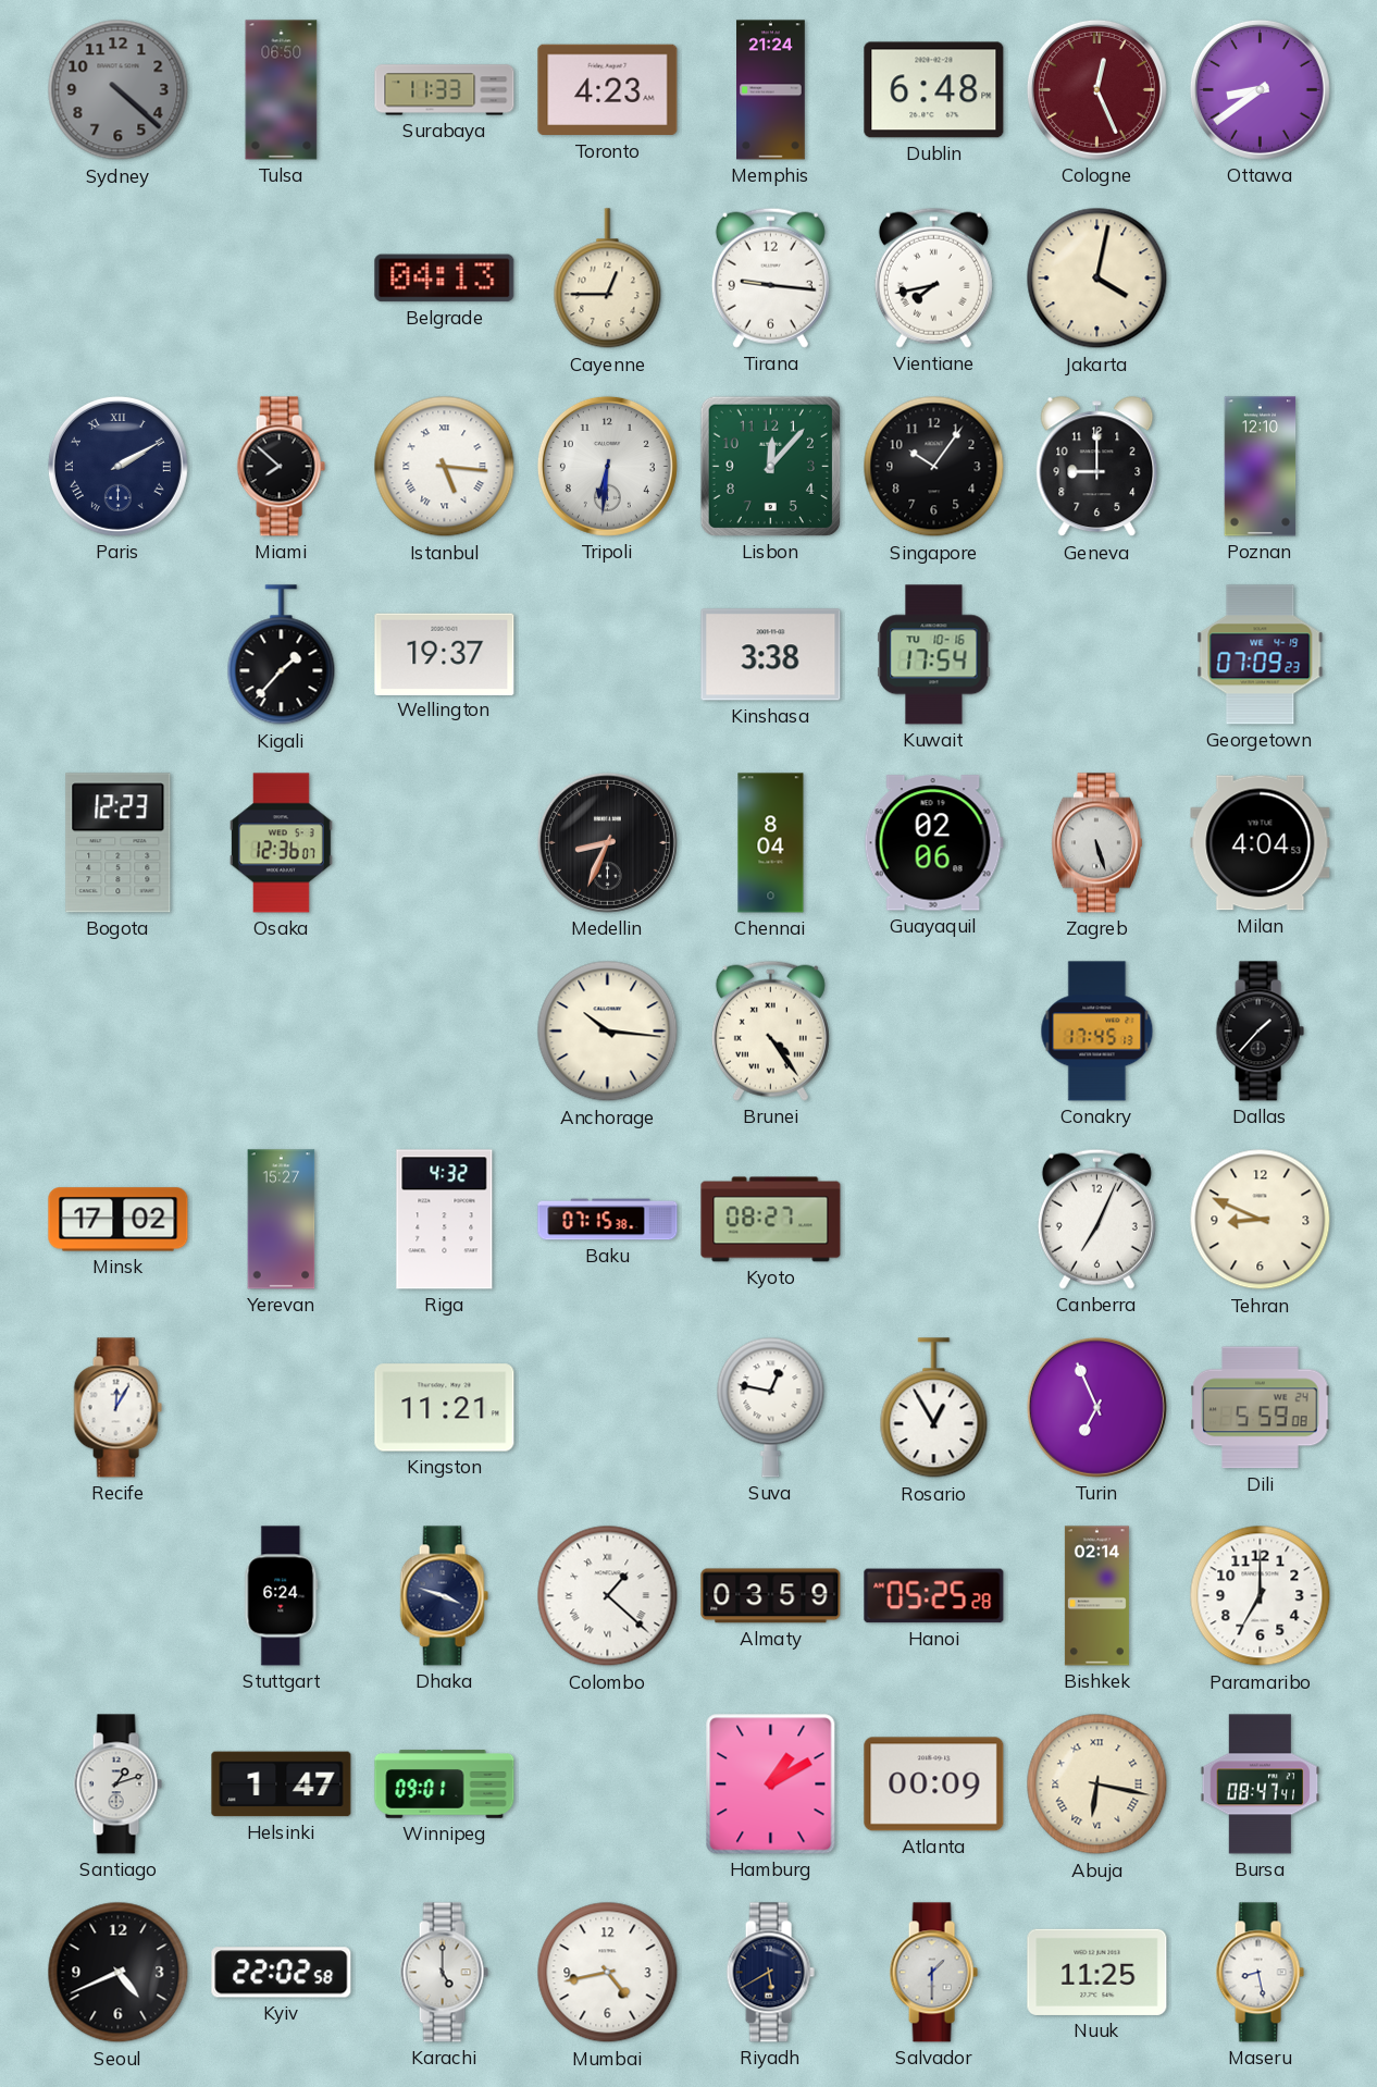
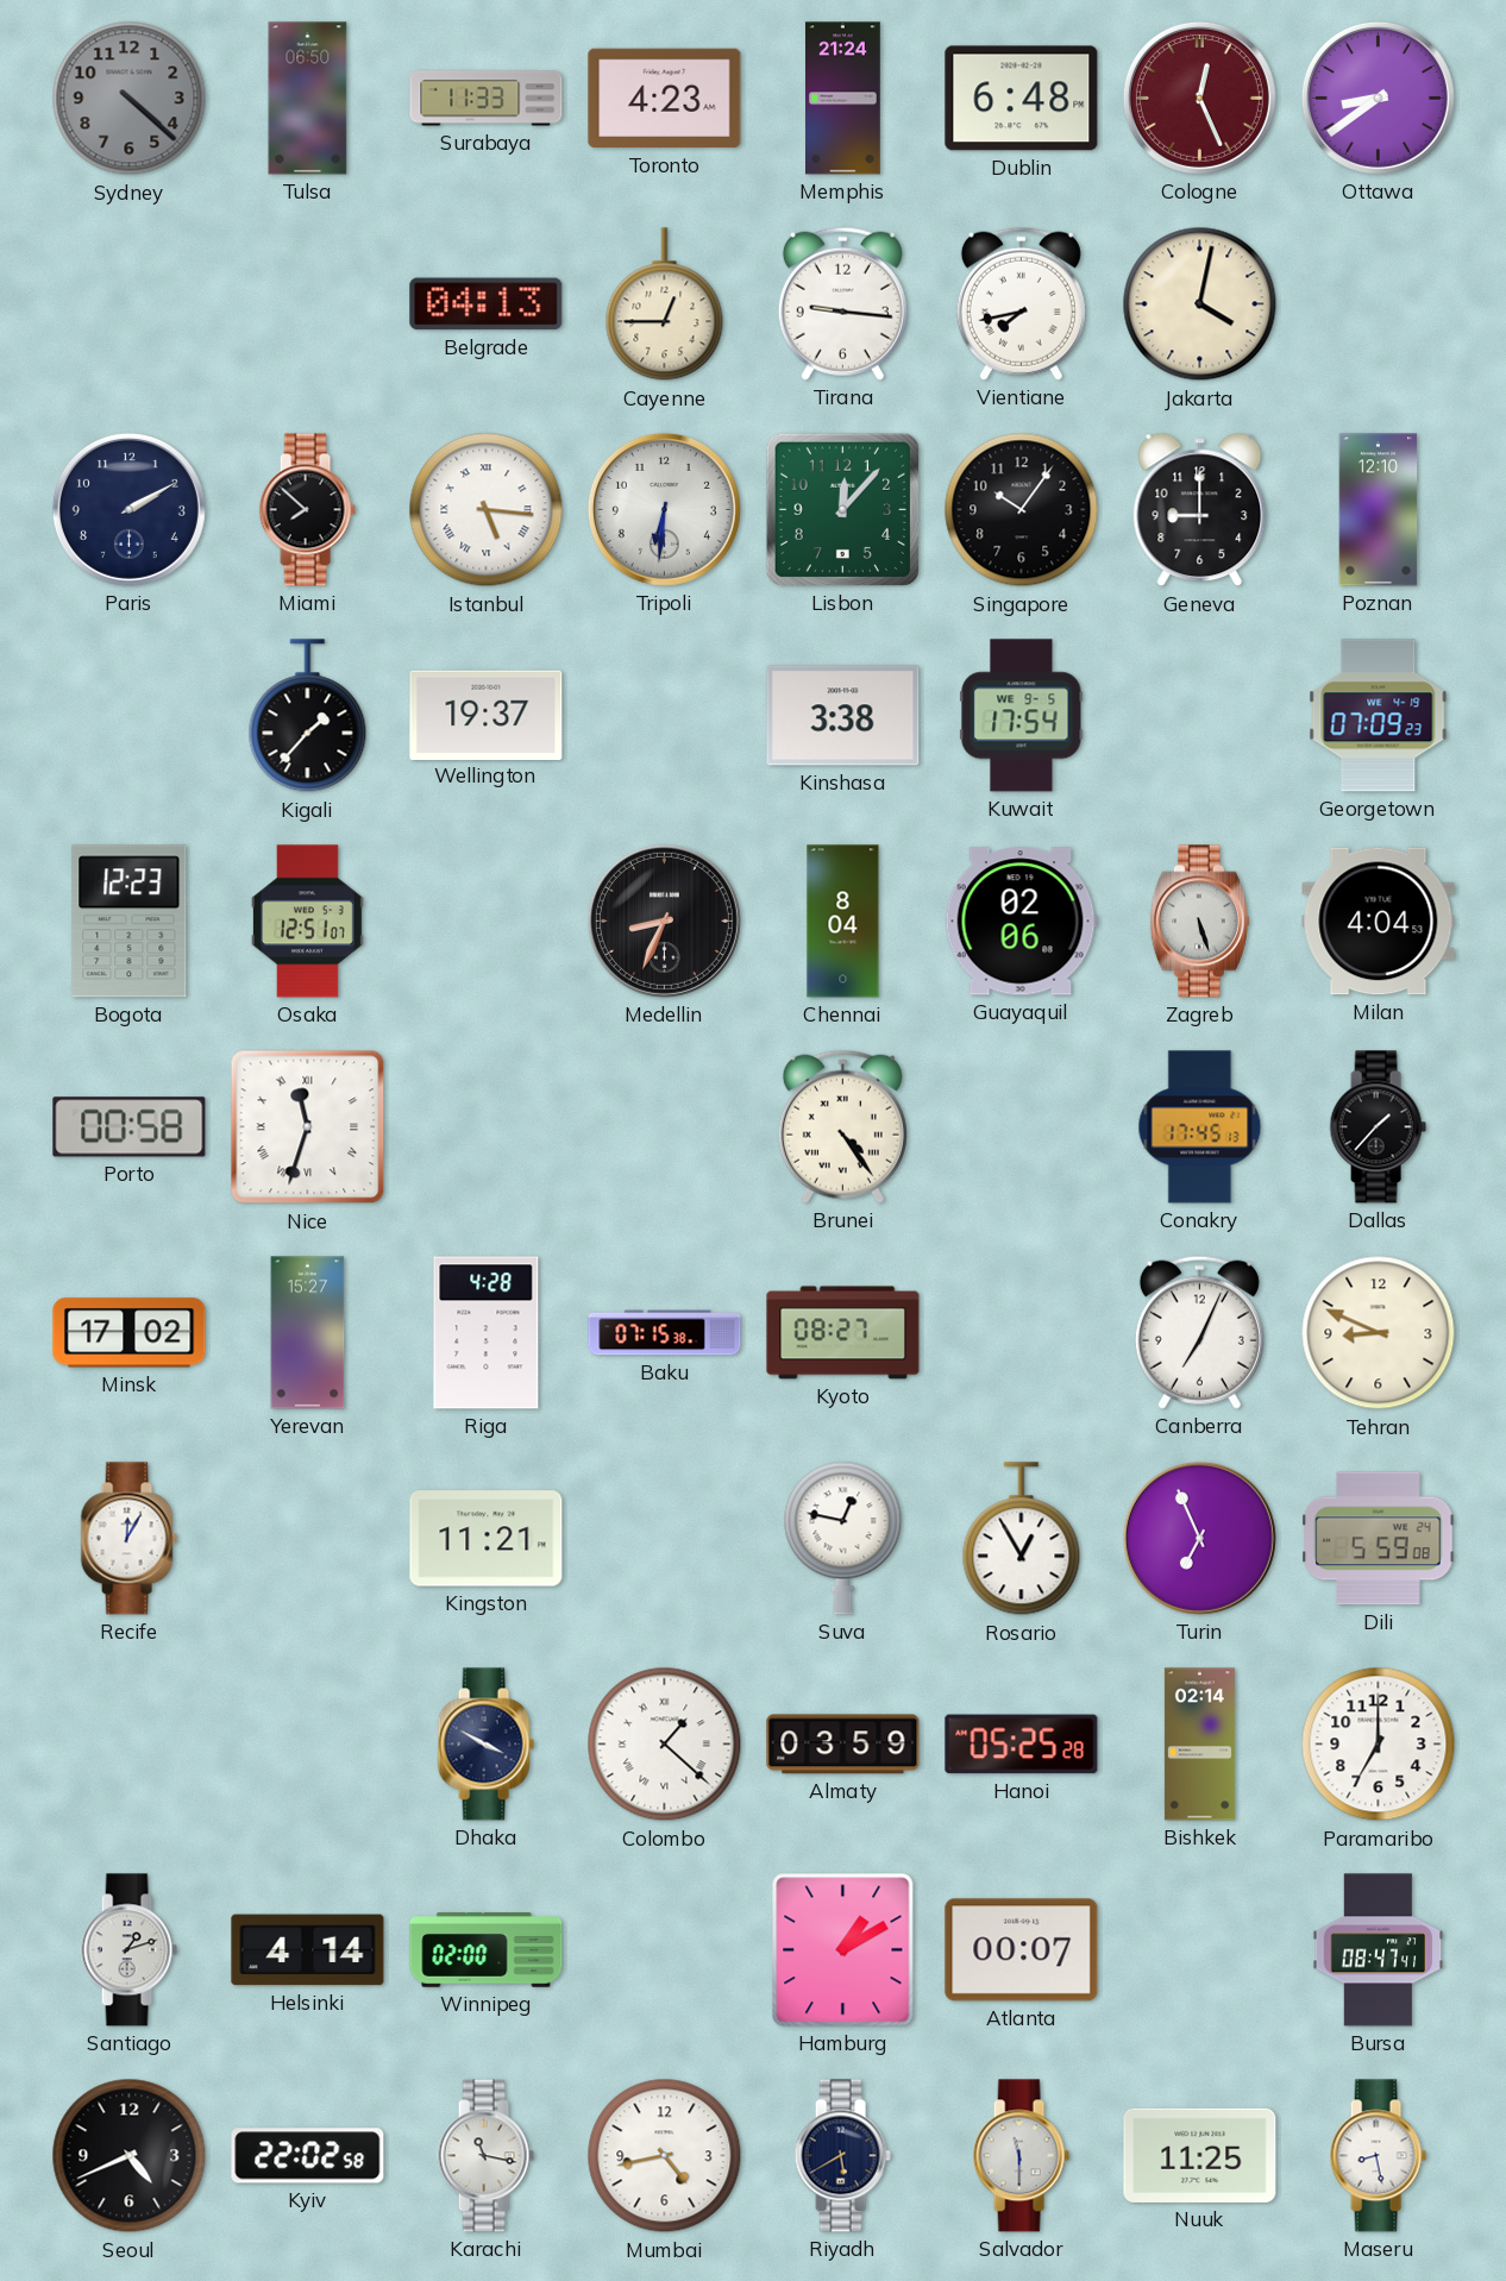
Paris numerals: Roman -> Arabic
Kuwait date: TU 10-16 -> WE 9-5
Osaka: 12:36 -> 12:51
Porto: none -> 00:58
Nice: none -> 11:33
Anchorage: 10:16 -> none
Riga: 4:32 -> 4:28
Stuttgart: 6:24 -> none
Dhaka: 3:48 -> 3:50
Helsinki: 1:47 -> 4:14
Winnipeg: 09:01 -> 02:00
Atlanta: 00:09 -> 00:07
Abuja: 6:17 -> none
Karachi: 5:00 -> 11:17
Salvador: 1:30 -> 11:30
